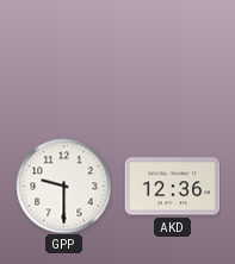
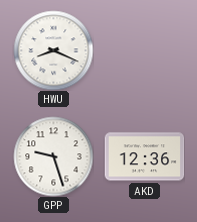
HWU: none -> 8:19
GPP: 9:30 -> 9:27
